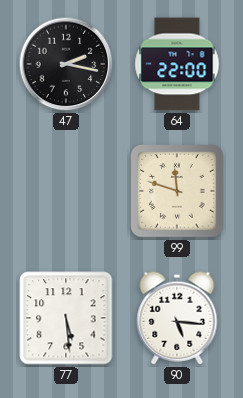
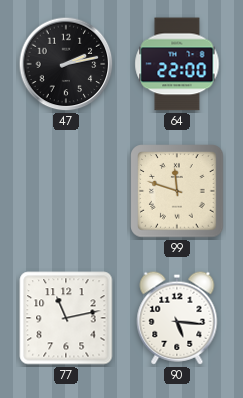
47: 2:17 -> 2:13
77: 5:29 -> 11:13
